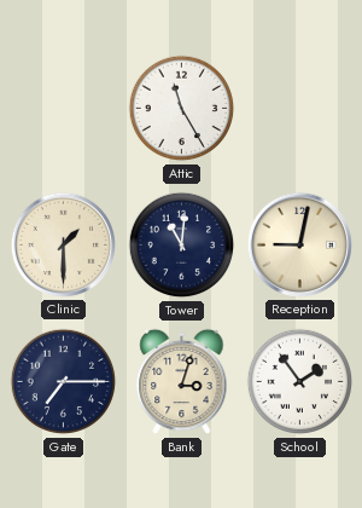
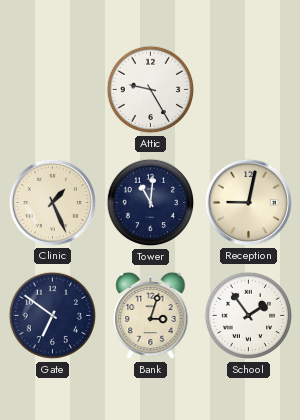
Attic: 11:25 -> 9:25
Clinic: 1:30 -> 1:26
Gate: 7:15 -> 6:51
